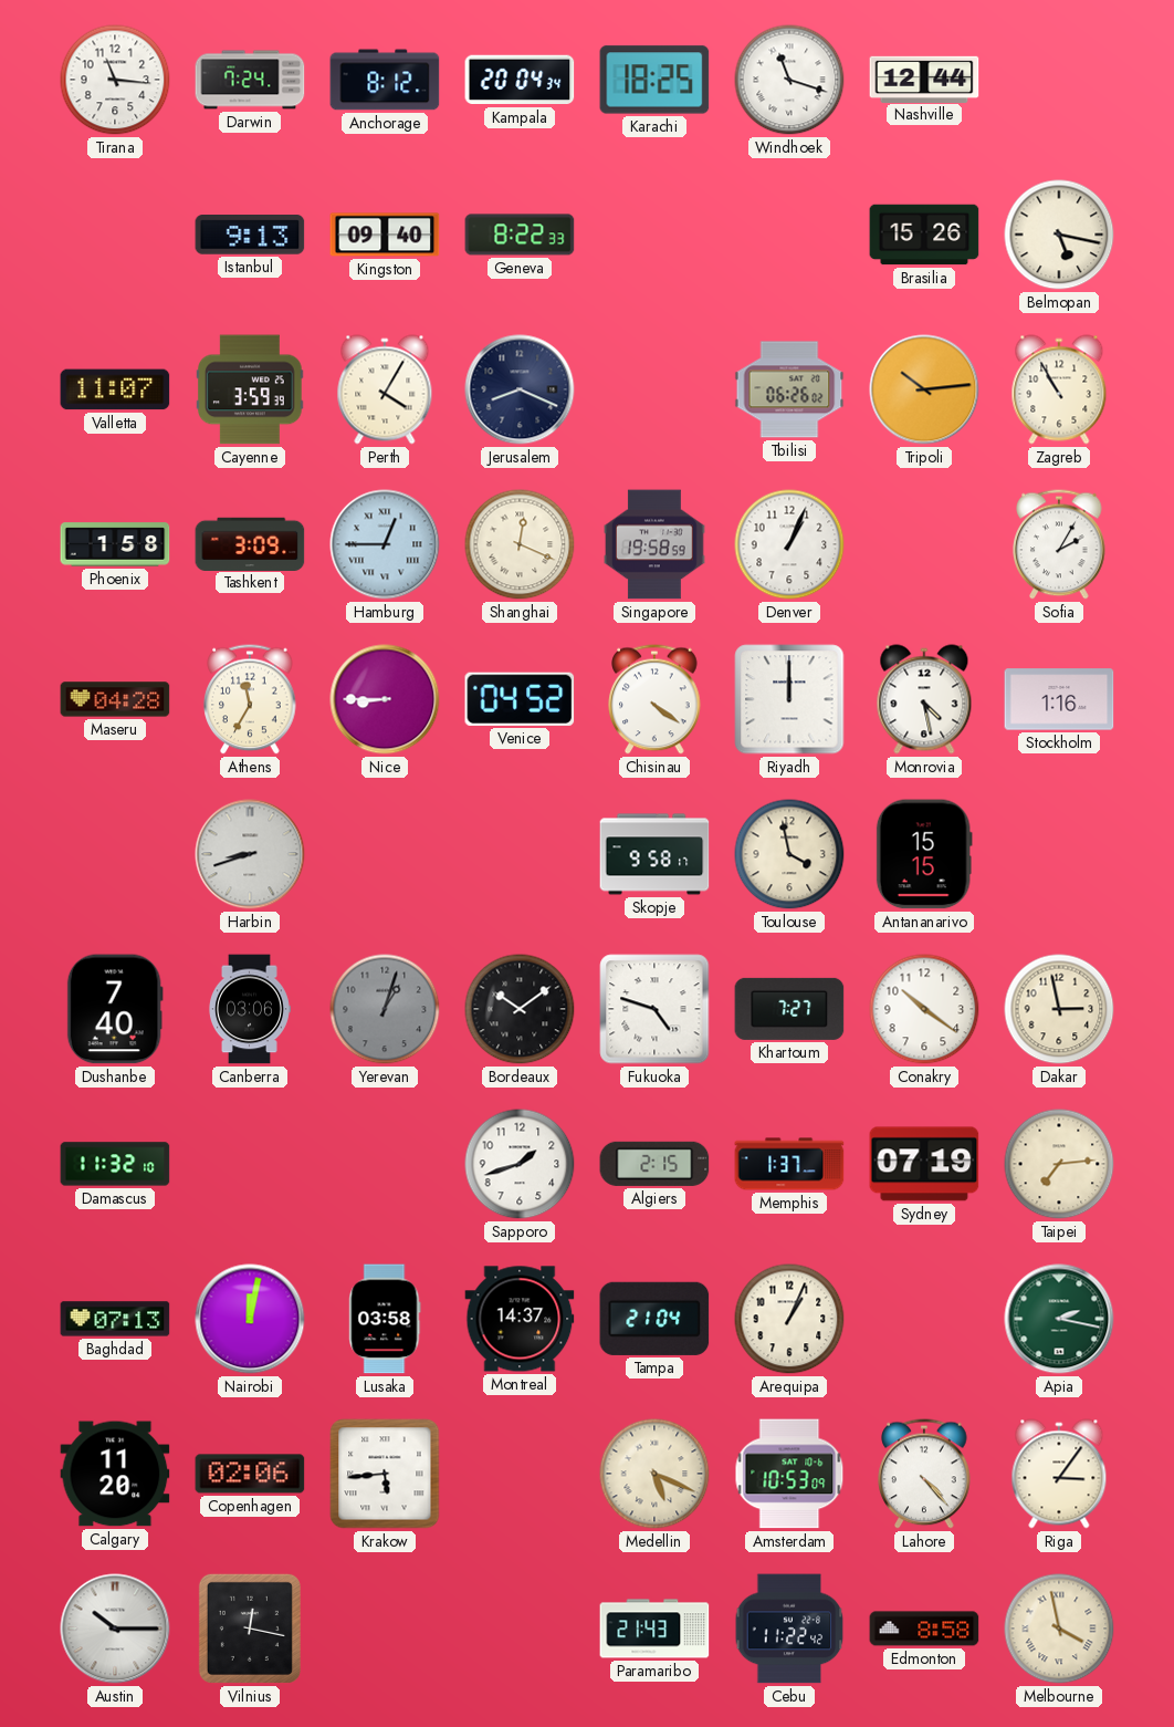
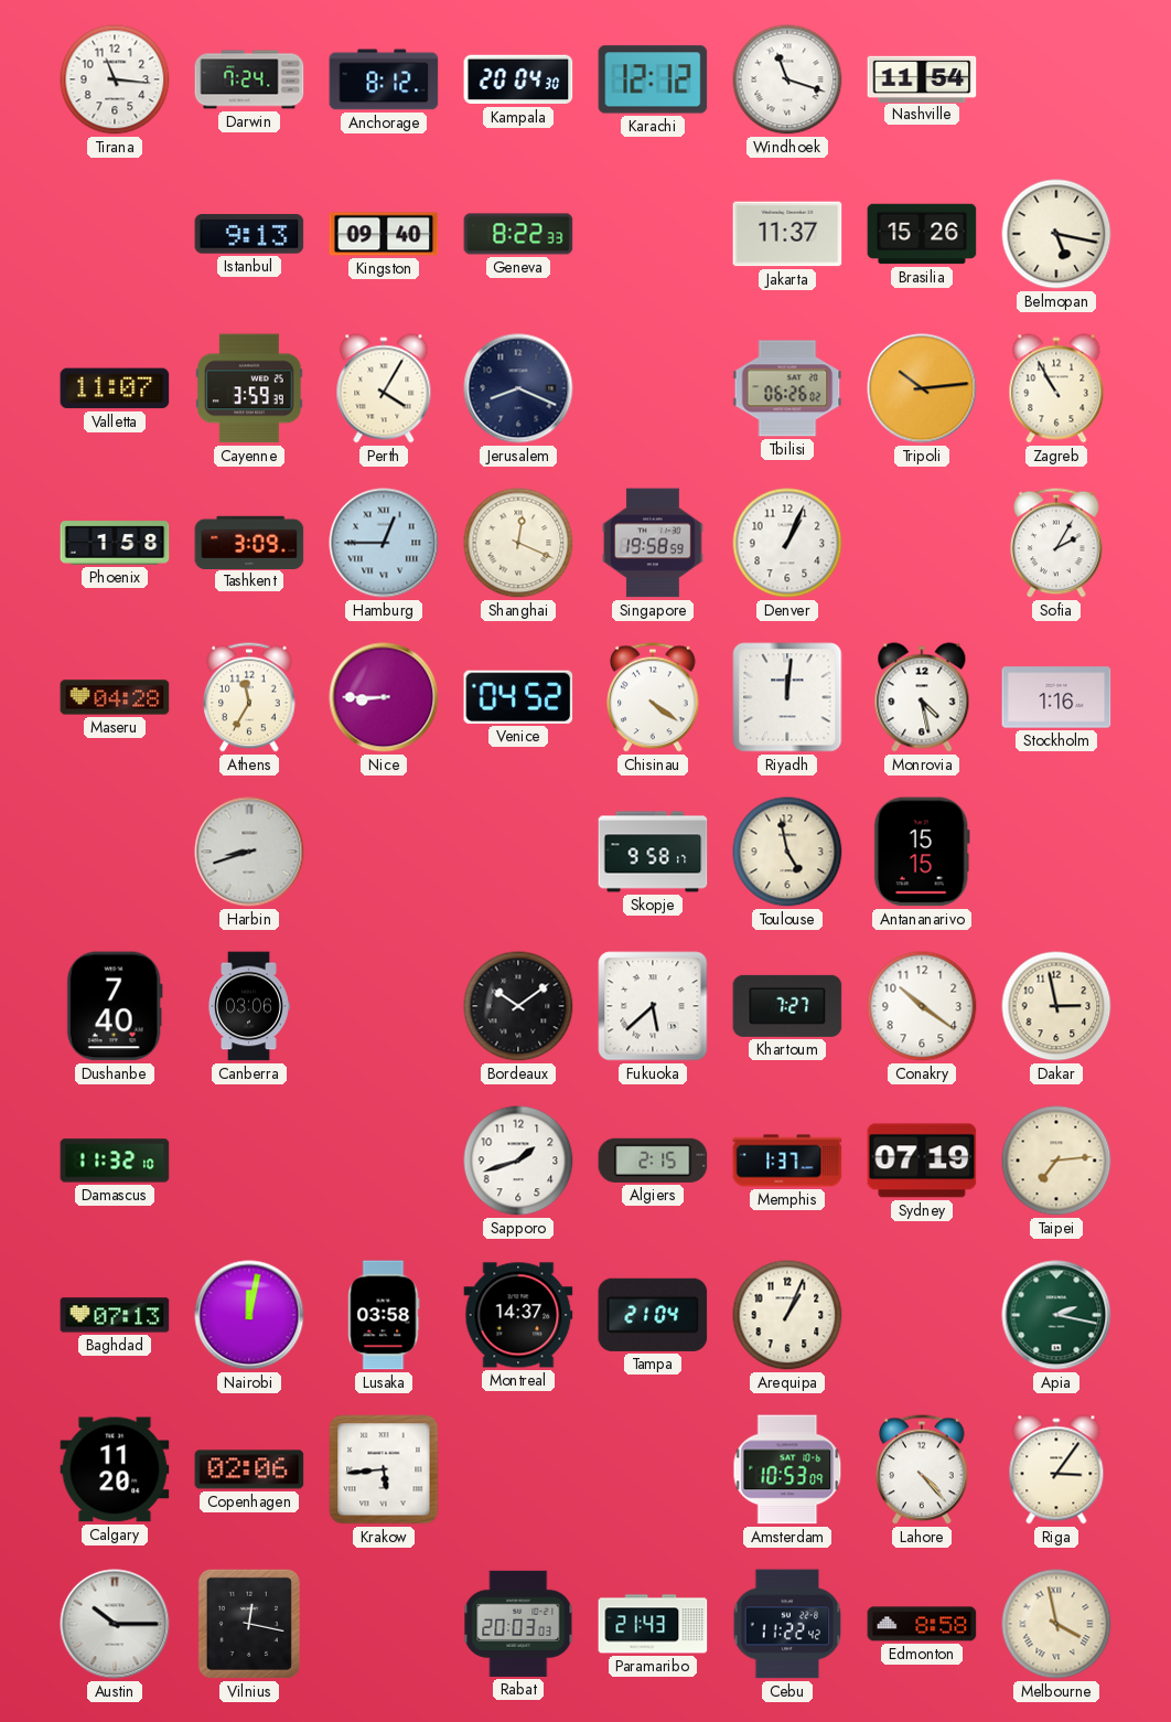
Kampala: 20:04:34 -> 20:04:30
Karachi: 18:25 -> 12:12
Nashville: 12:44 -> 11:54
Jakarta: none -> 11:37
Riyadh: 12:00 -> 12:01
Toulouse: 3:58 -> 4:58
Yerevan: 1:03 -> none
Fukuoka: 4:48 -> 5:38
Medellin: 5:19 -> none
Rabat: none -> 20:03
